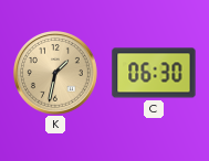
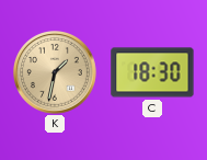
C: 06:30 -> 18:30
